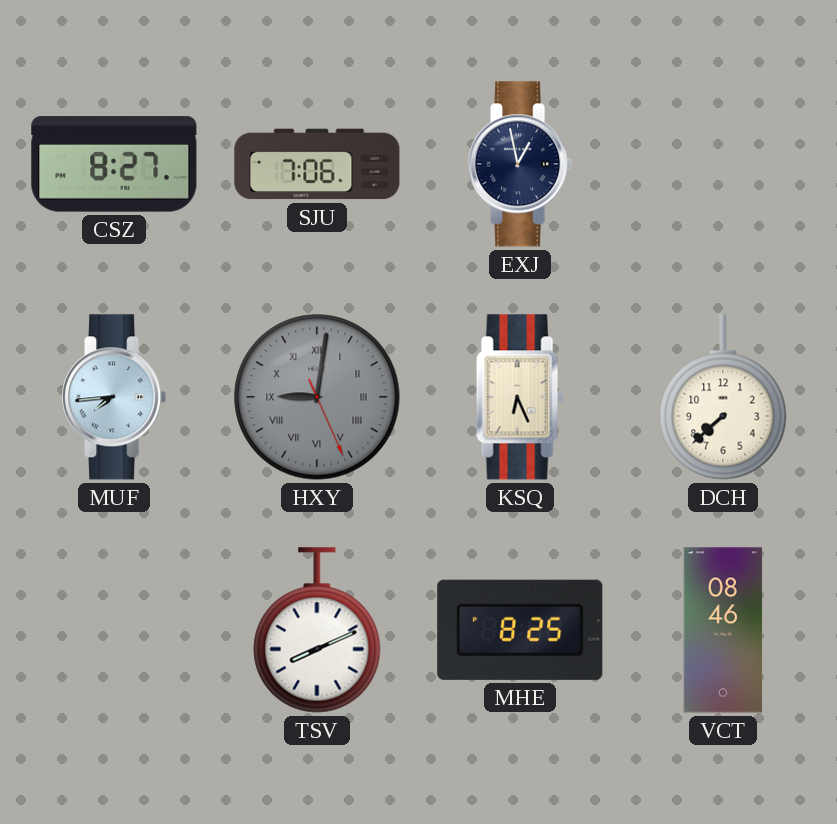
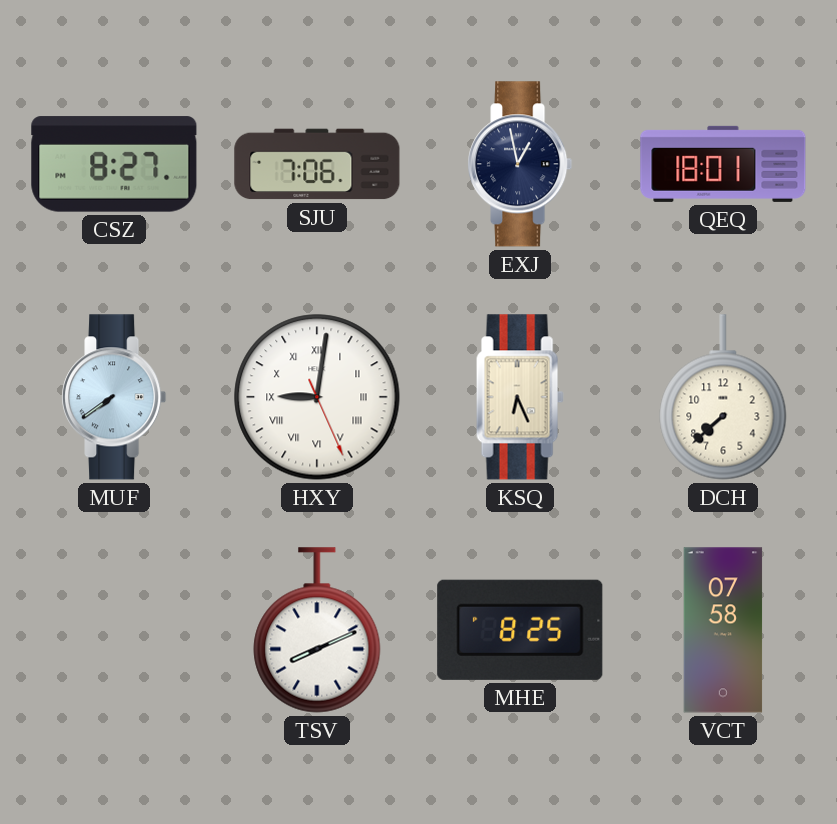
QEQ: none -> 18:01
MUF: 7:44 -> 7:39
HXY dial: grey -> white
VCT: 08:46 -> 07:58
